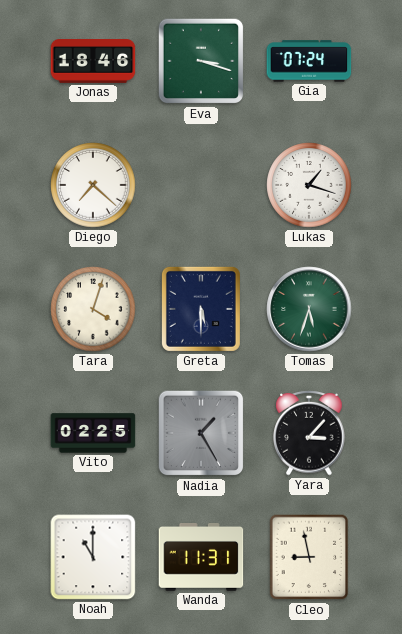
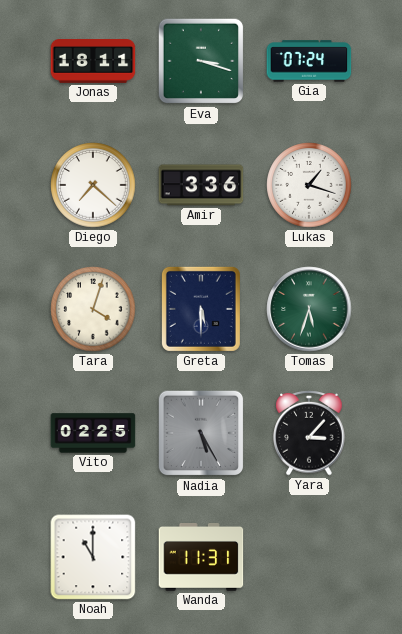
Jonas: 18:46 -> 18:11
Amir: none -> 3:36
Nadia: 1:25 -> 5:25
Cleo: 8:58 -> none
